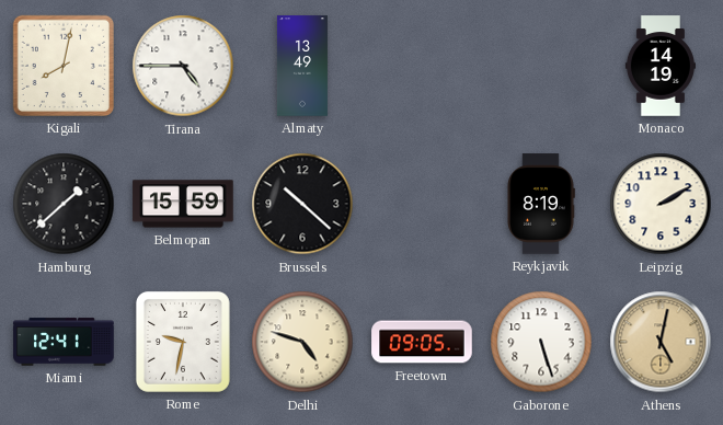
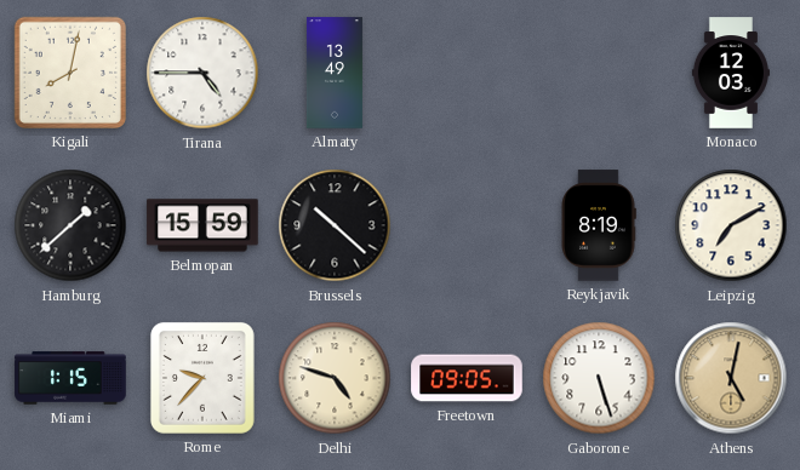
Monaco: 14:19 -> 12:03
Leipzig: 2:10 -> 7:10
Miami: 12:41 -> 1:15
Rome: 9:32 -> 9:37
